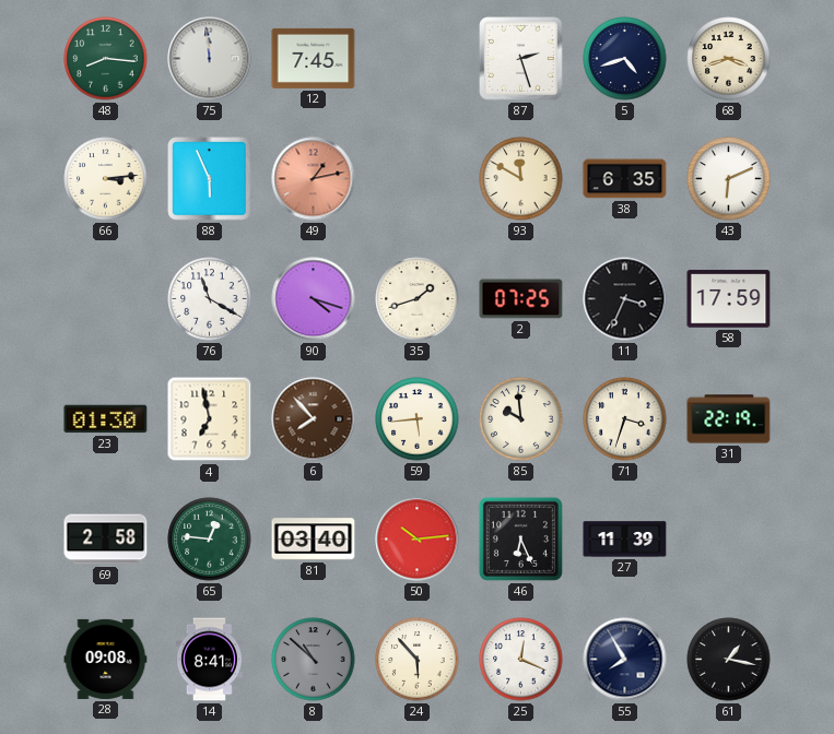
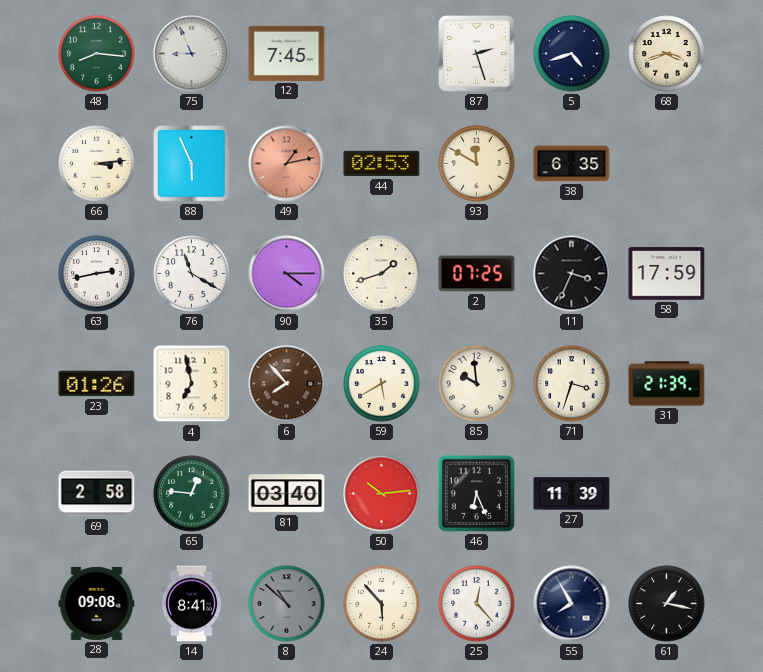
75: 11:59 -> 8:56
44: none -> 02:53
43: 6:11 -> none
63: none -> 2:43
90: 4:18 -> 4:15
23: 01:30 -> 01:26
59: 5:44 -> 5:40
31: 22:19 -> 21:39
25: 12:19 -> 12:23
